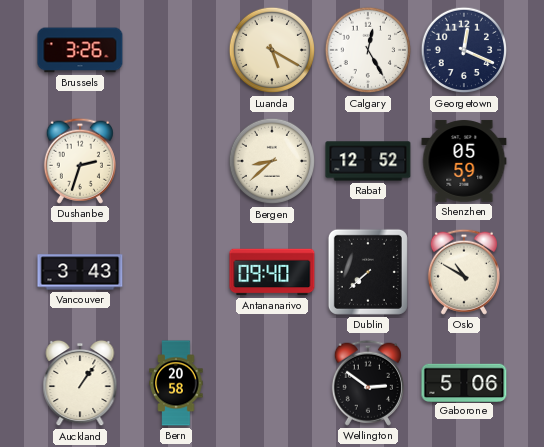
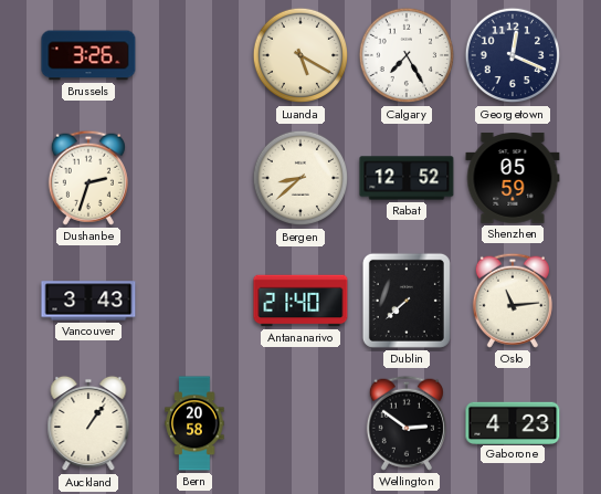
Calgary: 12:25 -> 7:25
Antananarivo: 09:40 -> 21:40
Oslo: 10:50 -> 11:14
Gaborone: 5:06 -> 4:23
